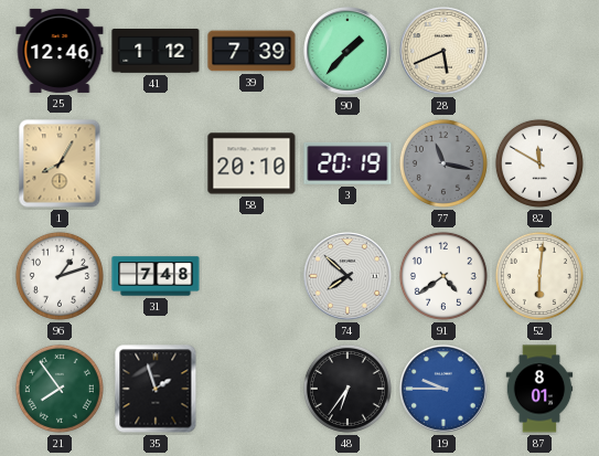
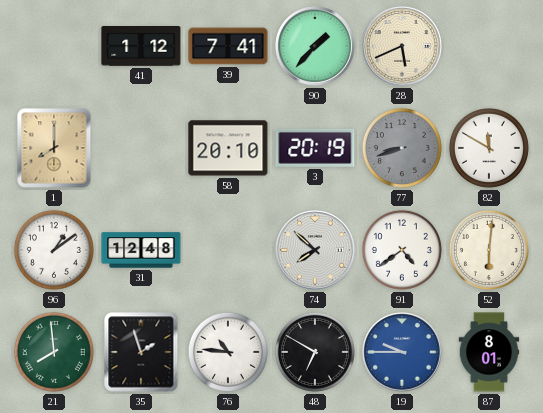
25: 12:46 -> none
39: 7:39 -> 7:41
1: 8:05 -> 8:00
77: 11:17 -> 8:42
96: 1:12 -> 1:09
31: 7:48 -> 12:48
21: 7:54 -> 7:59
76: none -> 10:46
48: 6:36 -> 6:50
